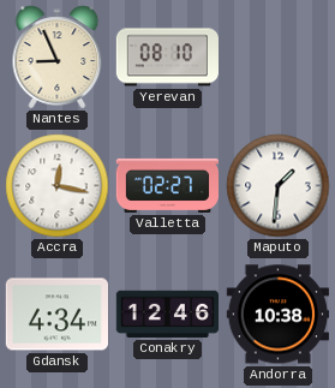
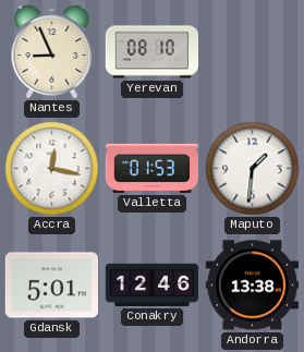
Valletta: 02:27 -> 01:53
Gdansk: 4:34 -> 5:01
Andorra: 10:38 -> 13:38
